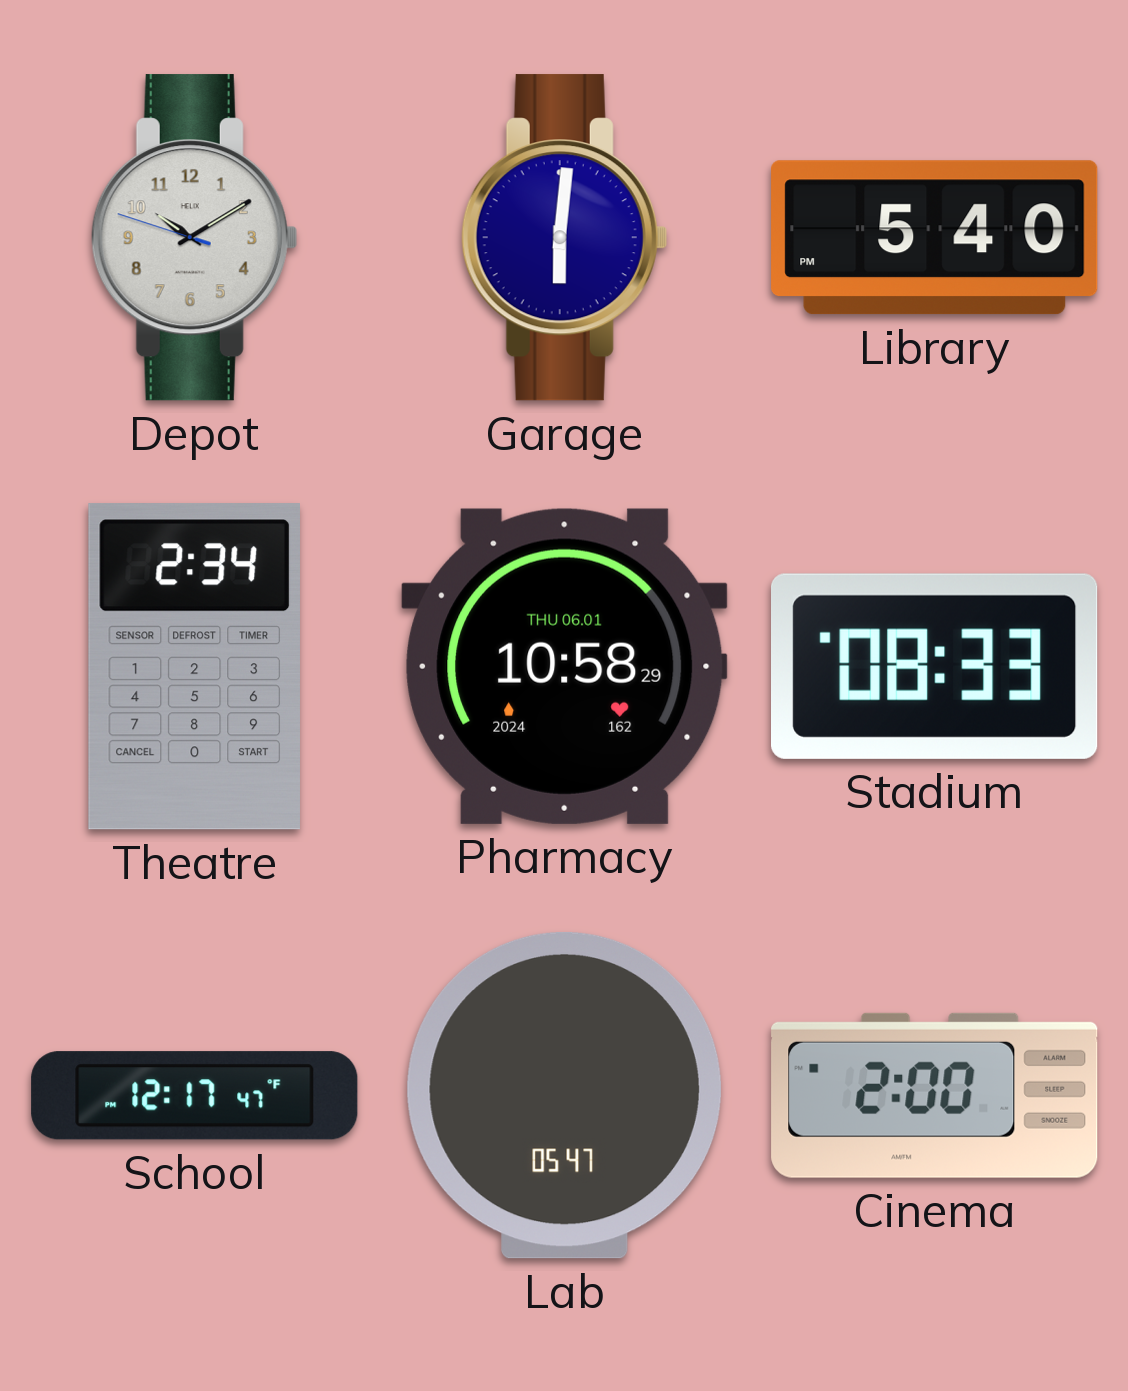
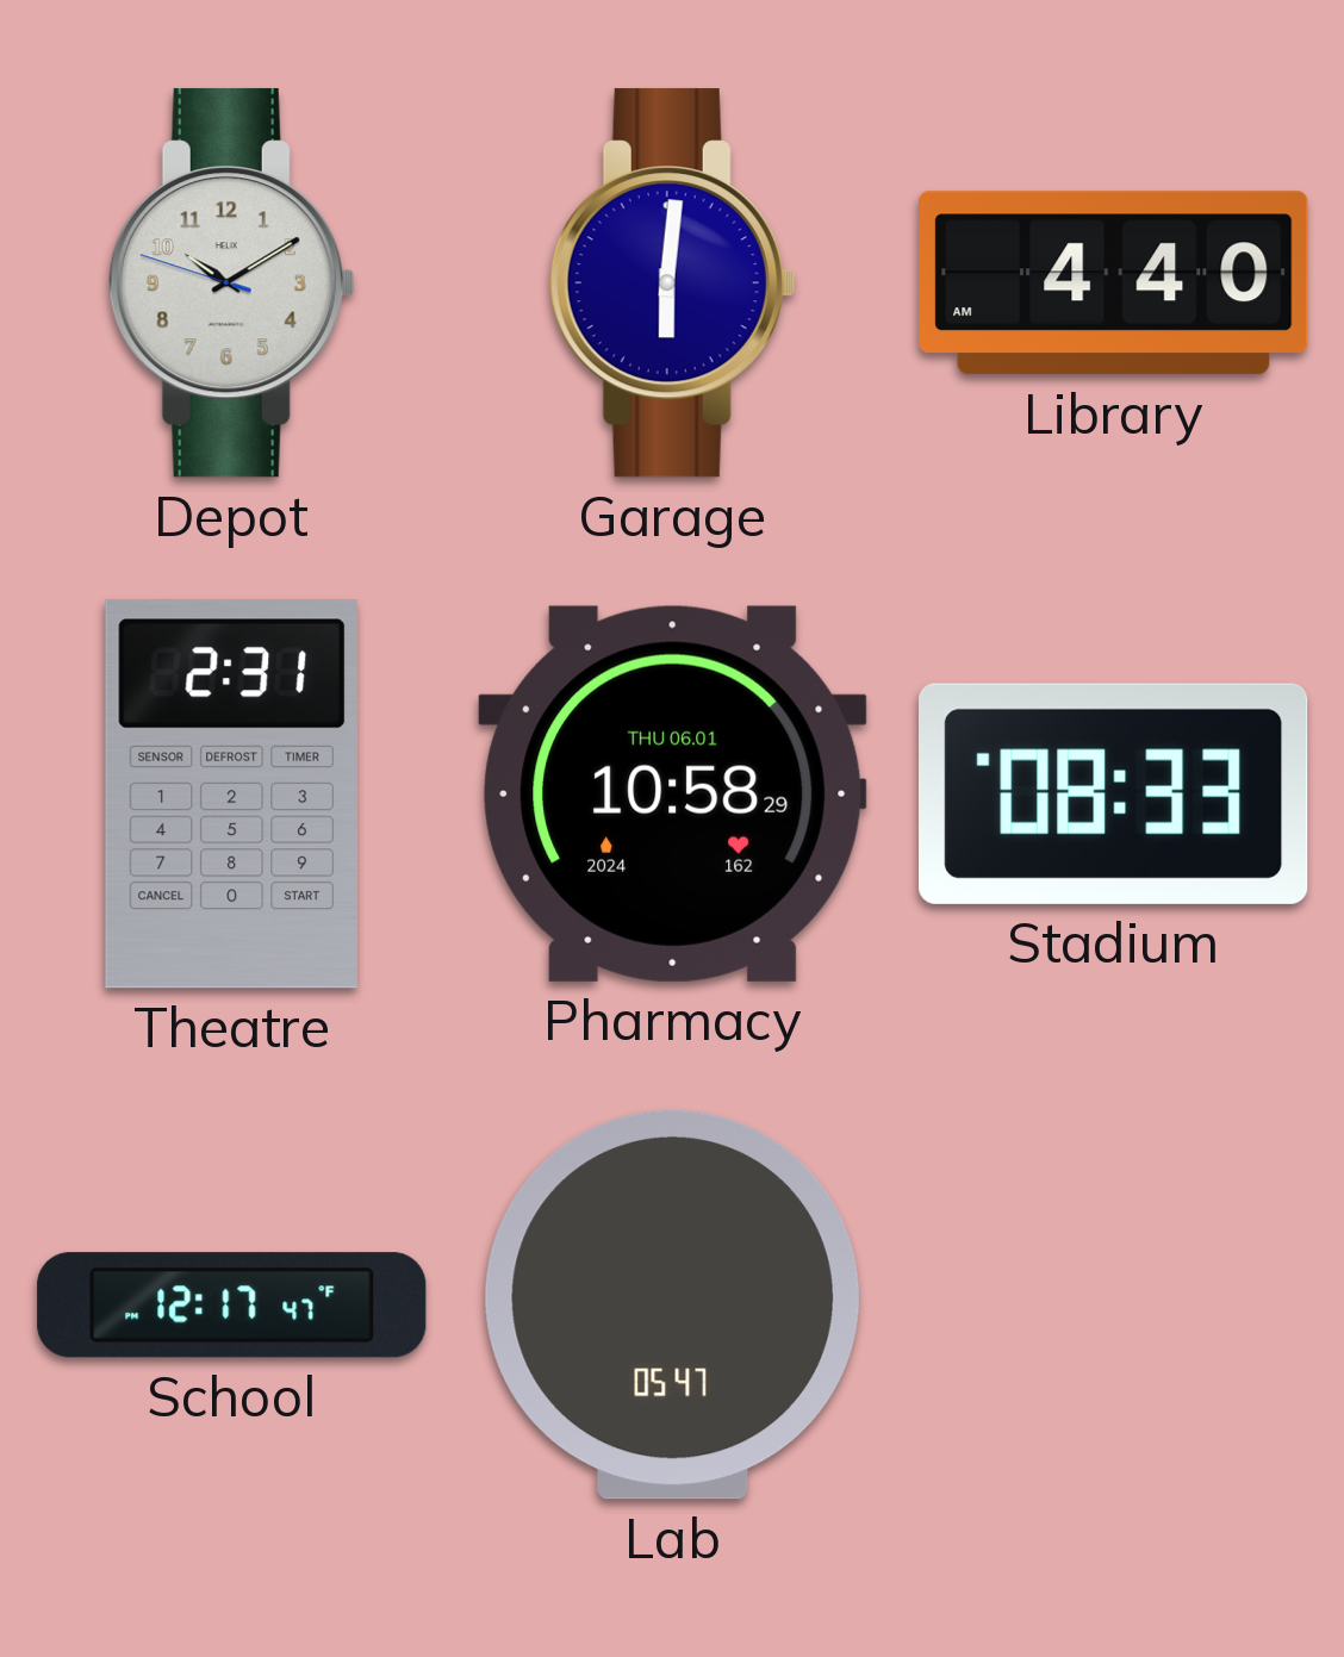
Library: 5:40 -> 4:40
Theatre: 2:34 -> 2:31
Cinema: 2:00 -> none
